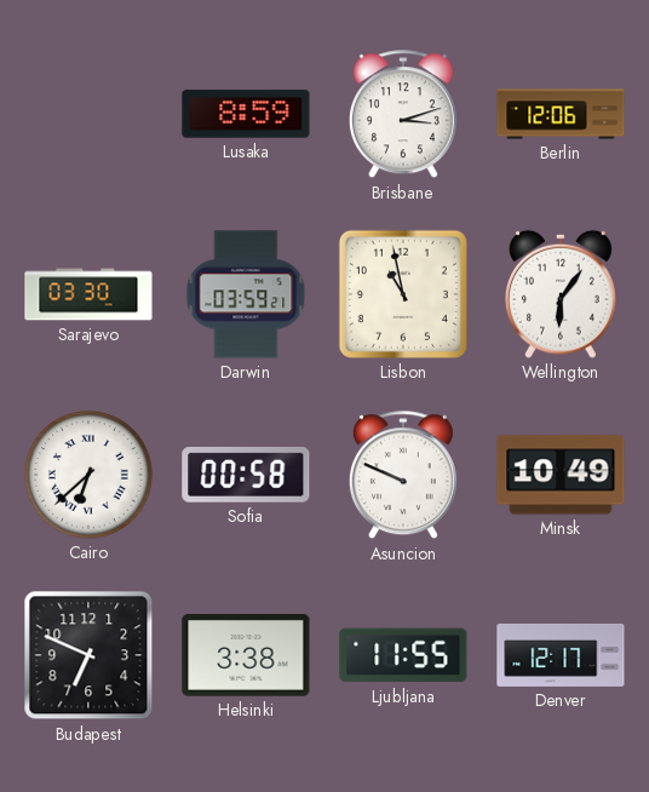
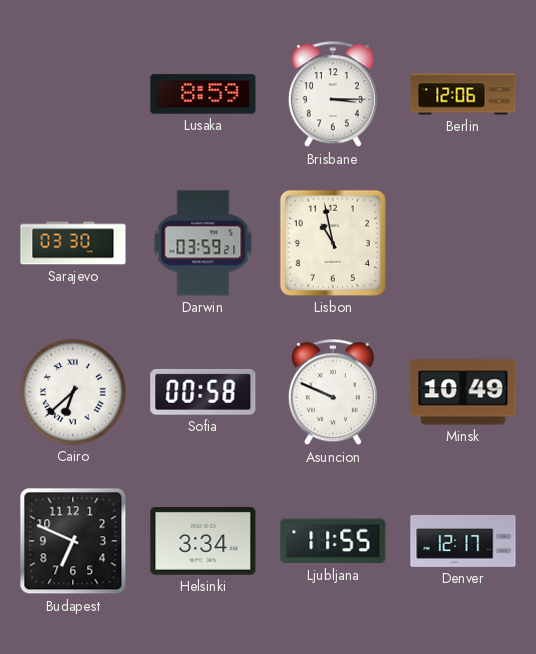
Brisbane: 3:12 -> 3:15
Wellington: 6:06 -> none
Helsinki: 3:38 -> 3:34
